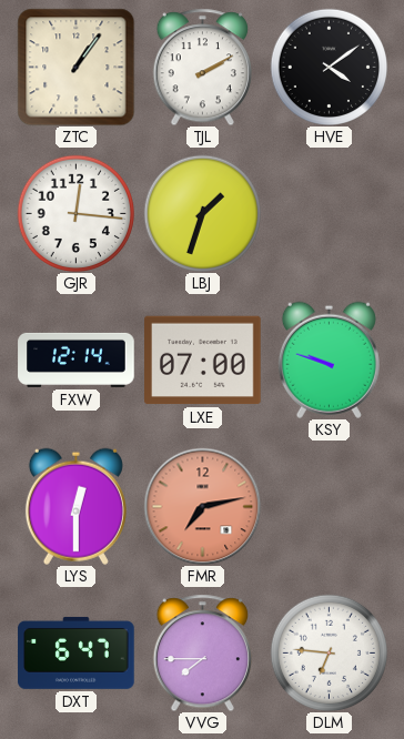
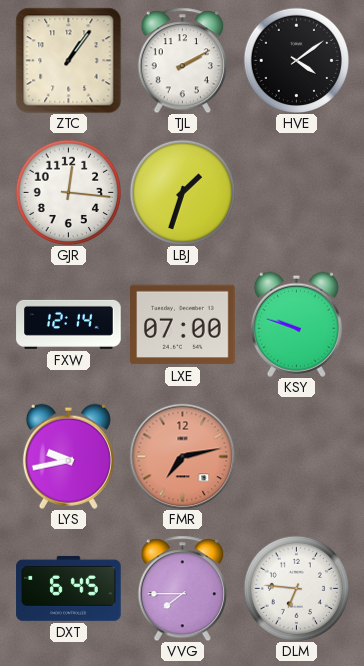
LYS: 12:30 -> 9:43
DXT: 6:47 -> 6:45
